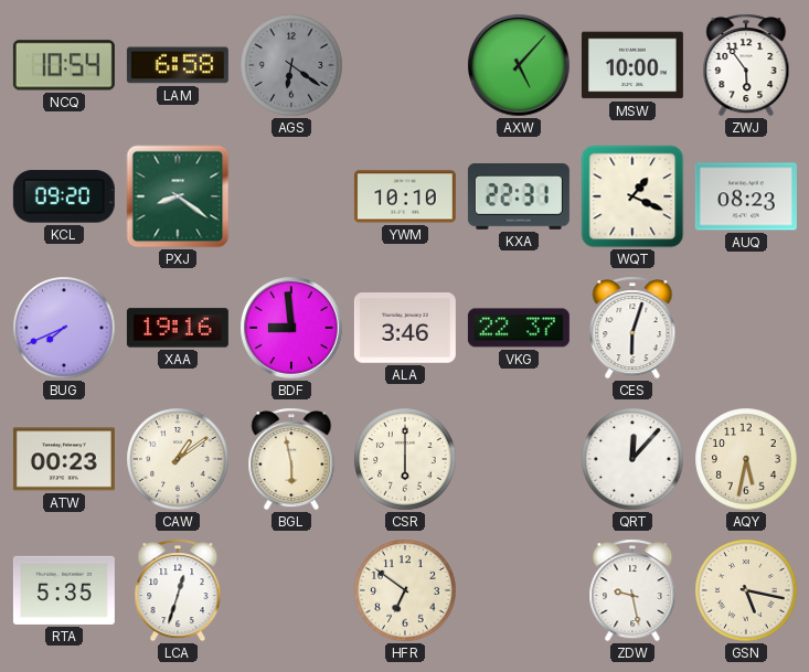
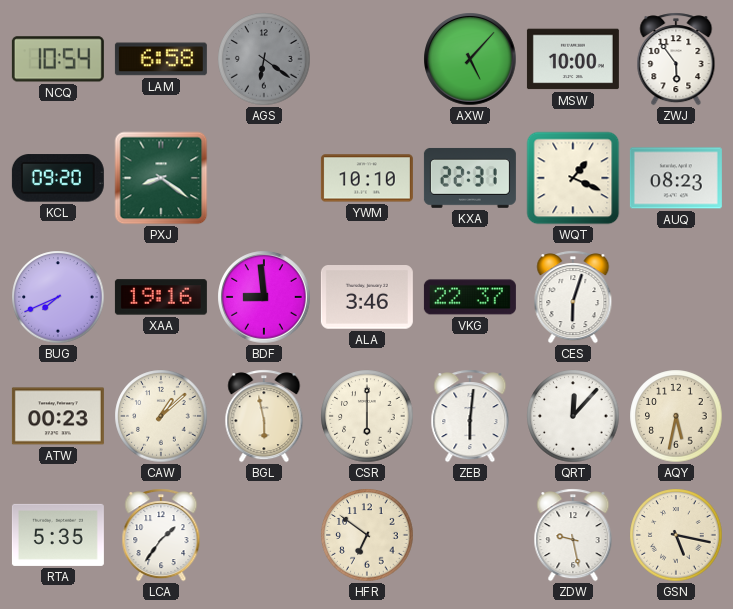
CAW: 1:09 -> 1:08
ZEB: none -> 6:01
LCA: 12:33 -> 1:36
